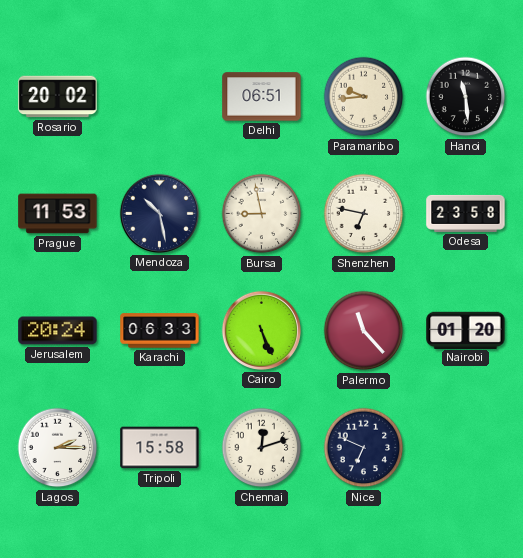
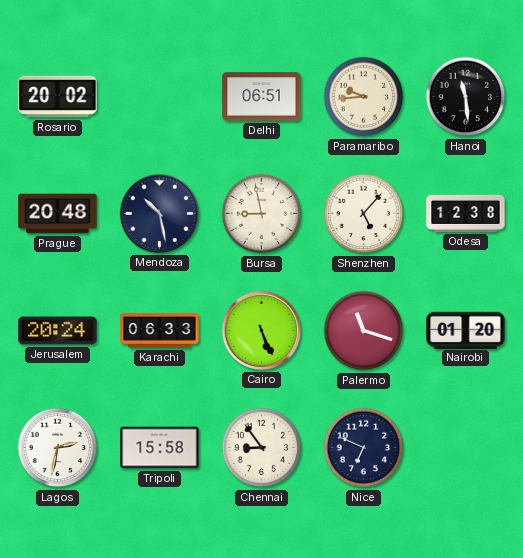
Prague: 11:53 -> 20:48
Shenzhen: 6:47 -> 5:07
Odesa: 23:58 -> 12:38
Palermo: 11:23 -> 11:18
Lagos: 2:15 -> 2:32
Chennai: 12:12 -> 8:54
